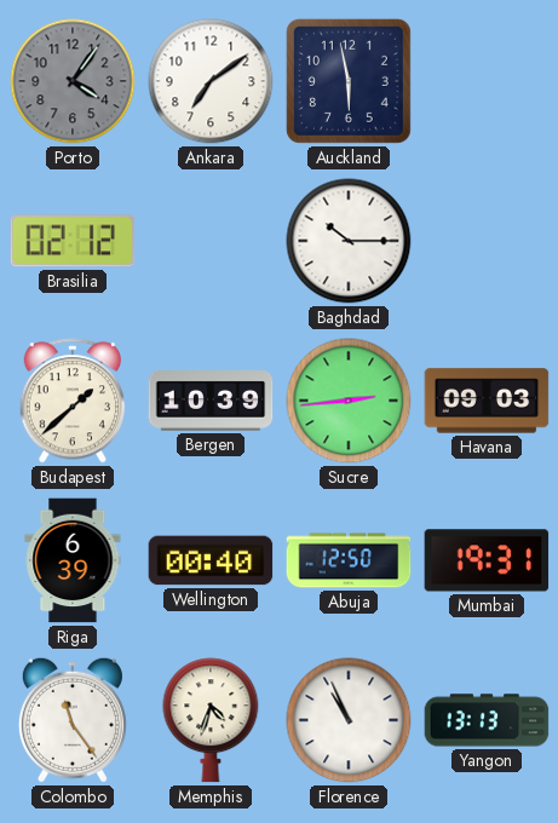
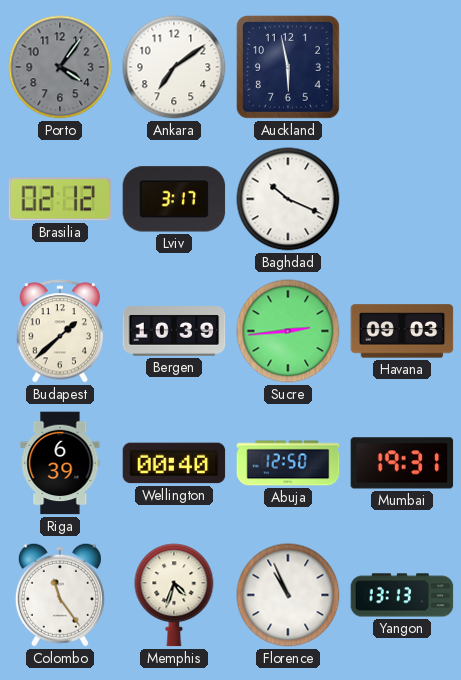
Lviv: none -> 3:17
Baghdad: 10:15 -> 10:19
